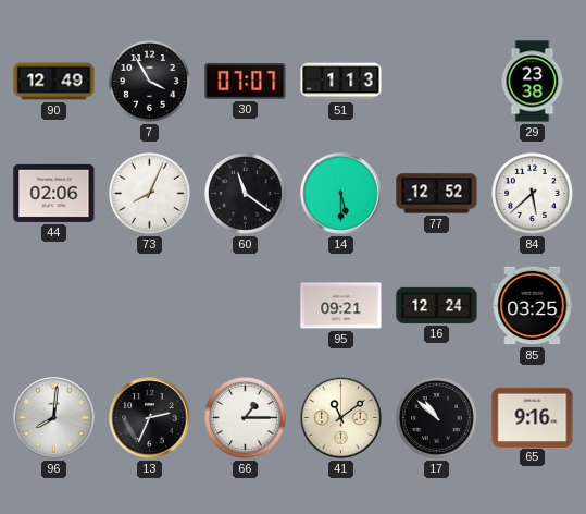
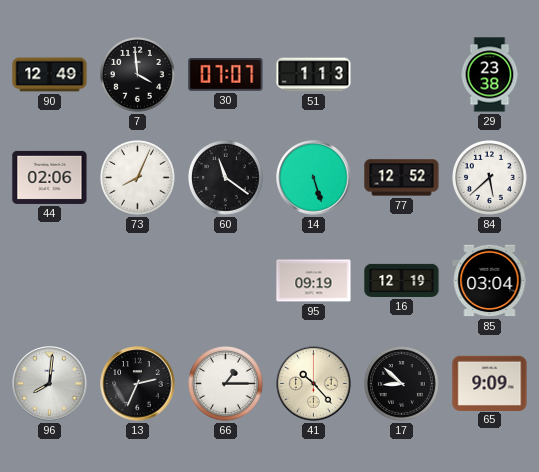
7: 3:55 -> 3:59
14: 5:30 -> 5:27
95: 09:21 -> 09:19
16: 12:24 -> 12:19
85: 03:25 -> 03:04
41: 11:09 -> 10:23
17: 10:52 -> 8:52
65: 9:16 -> 9:09
